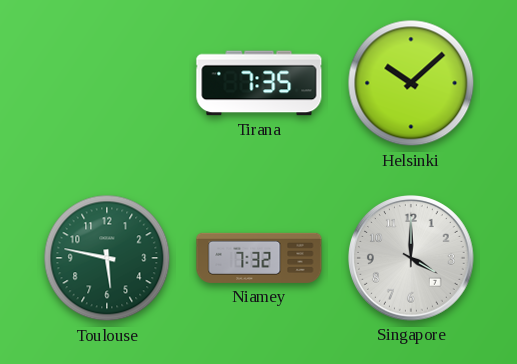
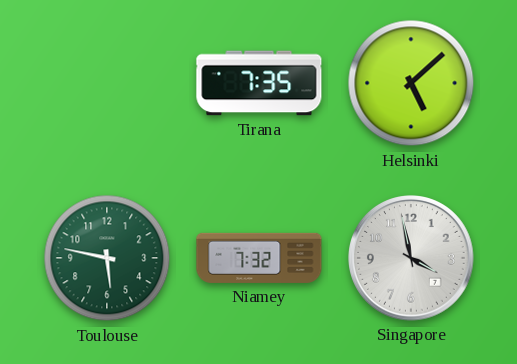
Helsinki: 10:08 -> 5:08
Singapore: 4:00 -> 3:58
